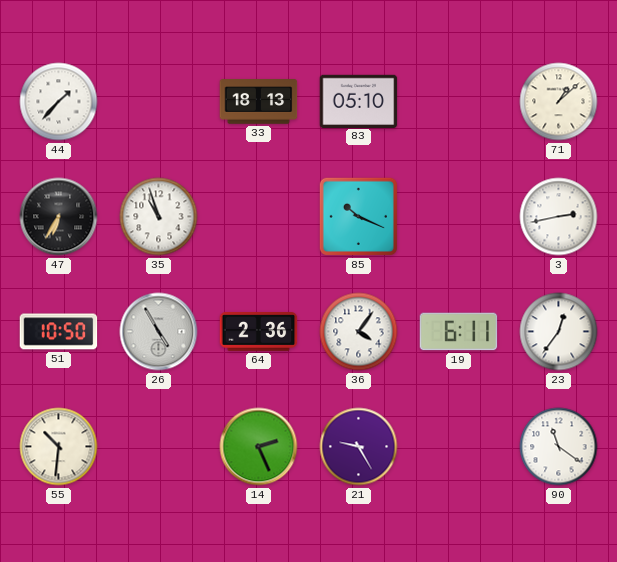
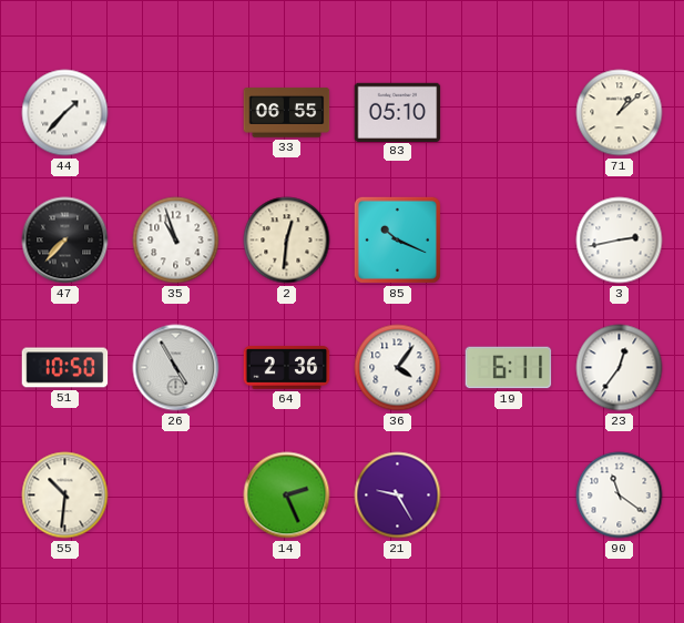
33: 18:13 -> 06:55
47: 6:35 -> 7:37
2: none -> 12:31
